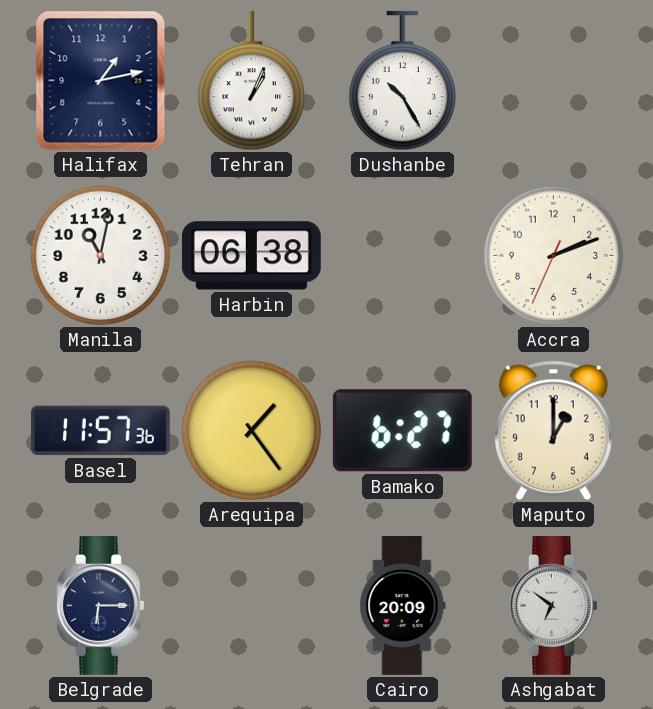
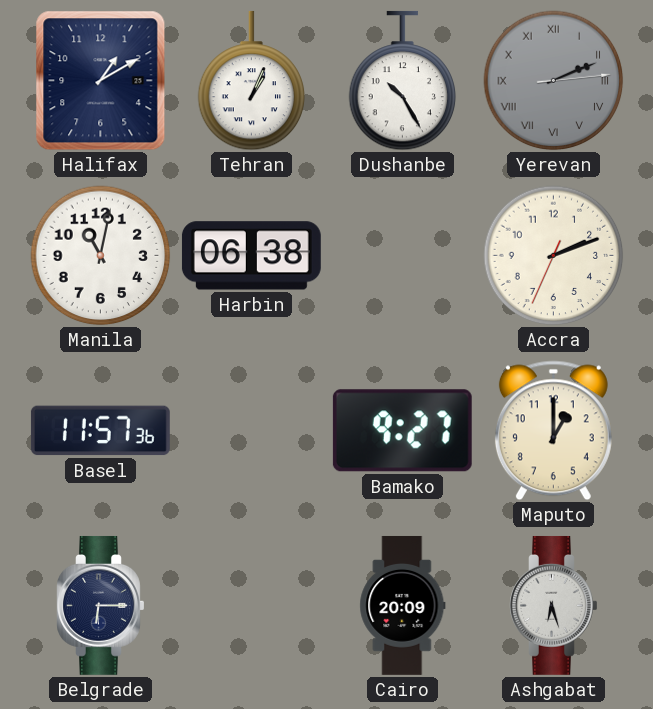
Halifax: 1:13 -> 1:10
Yerevan: none -> 2:11
Arequipa: 1:24 -> none
Bamako: 6:27 -> 9:27
Ashgabat: 6:51 -> 6:27
